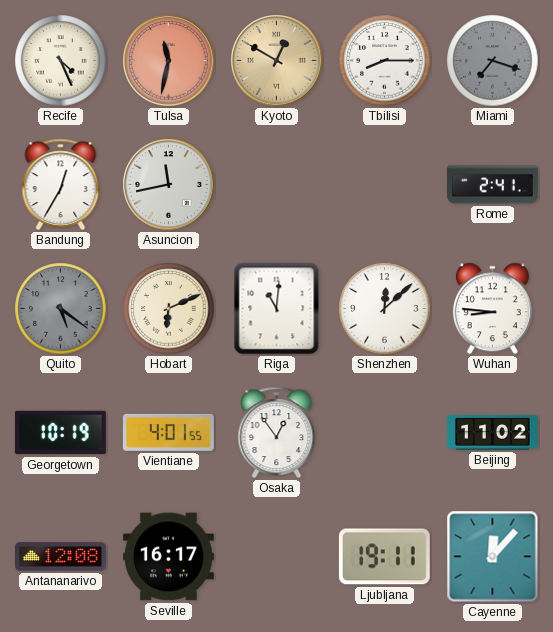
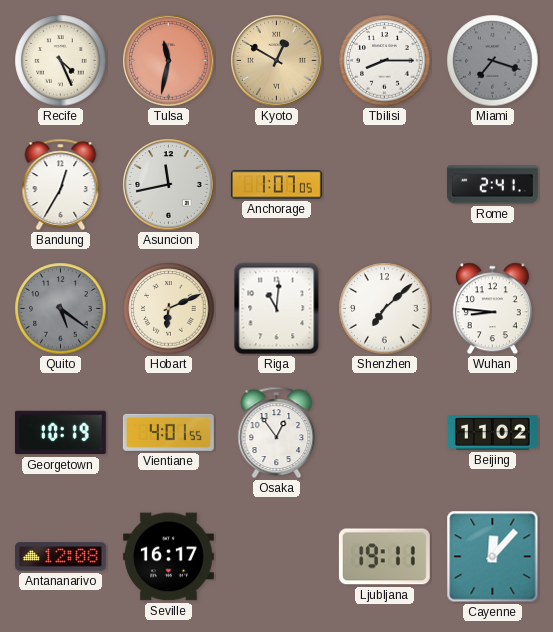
Anchorage: none -> 1:07
Shenzhen: 12:08 -> 7:08
